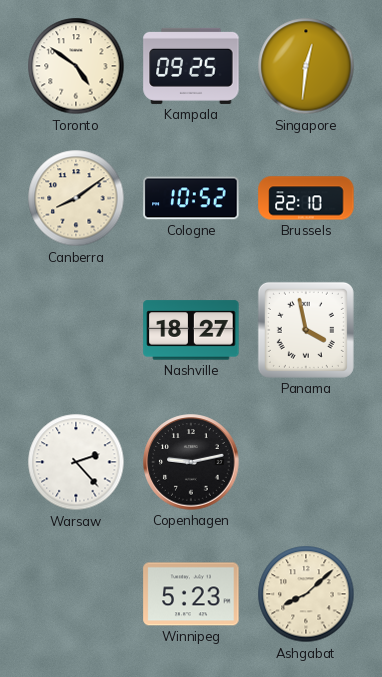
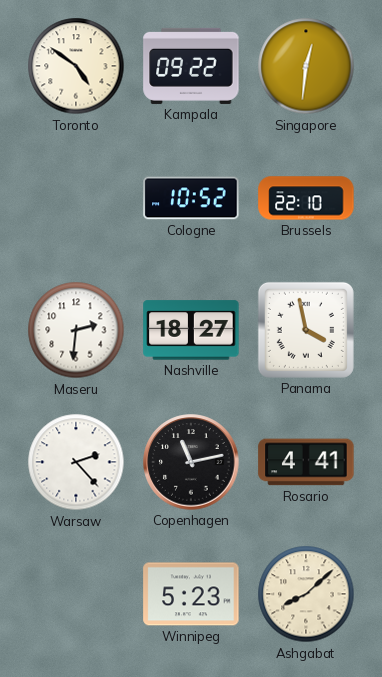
Kampala: 09:25 -> 09:22
Canberra: 8:09 -> none
Maseru: none -> 2:31
Copenhagen: 9:13 -> 11:13
Rosario: none -> 4:41
